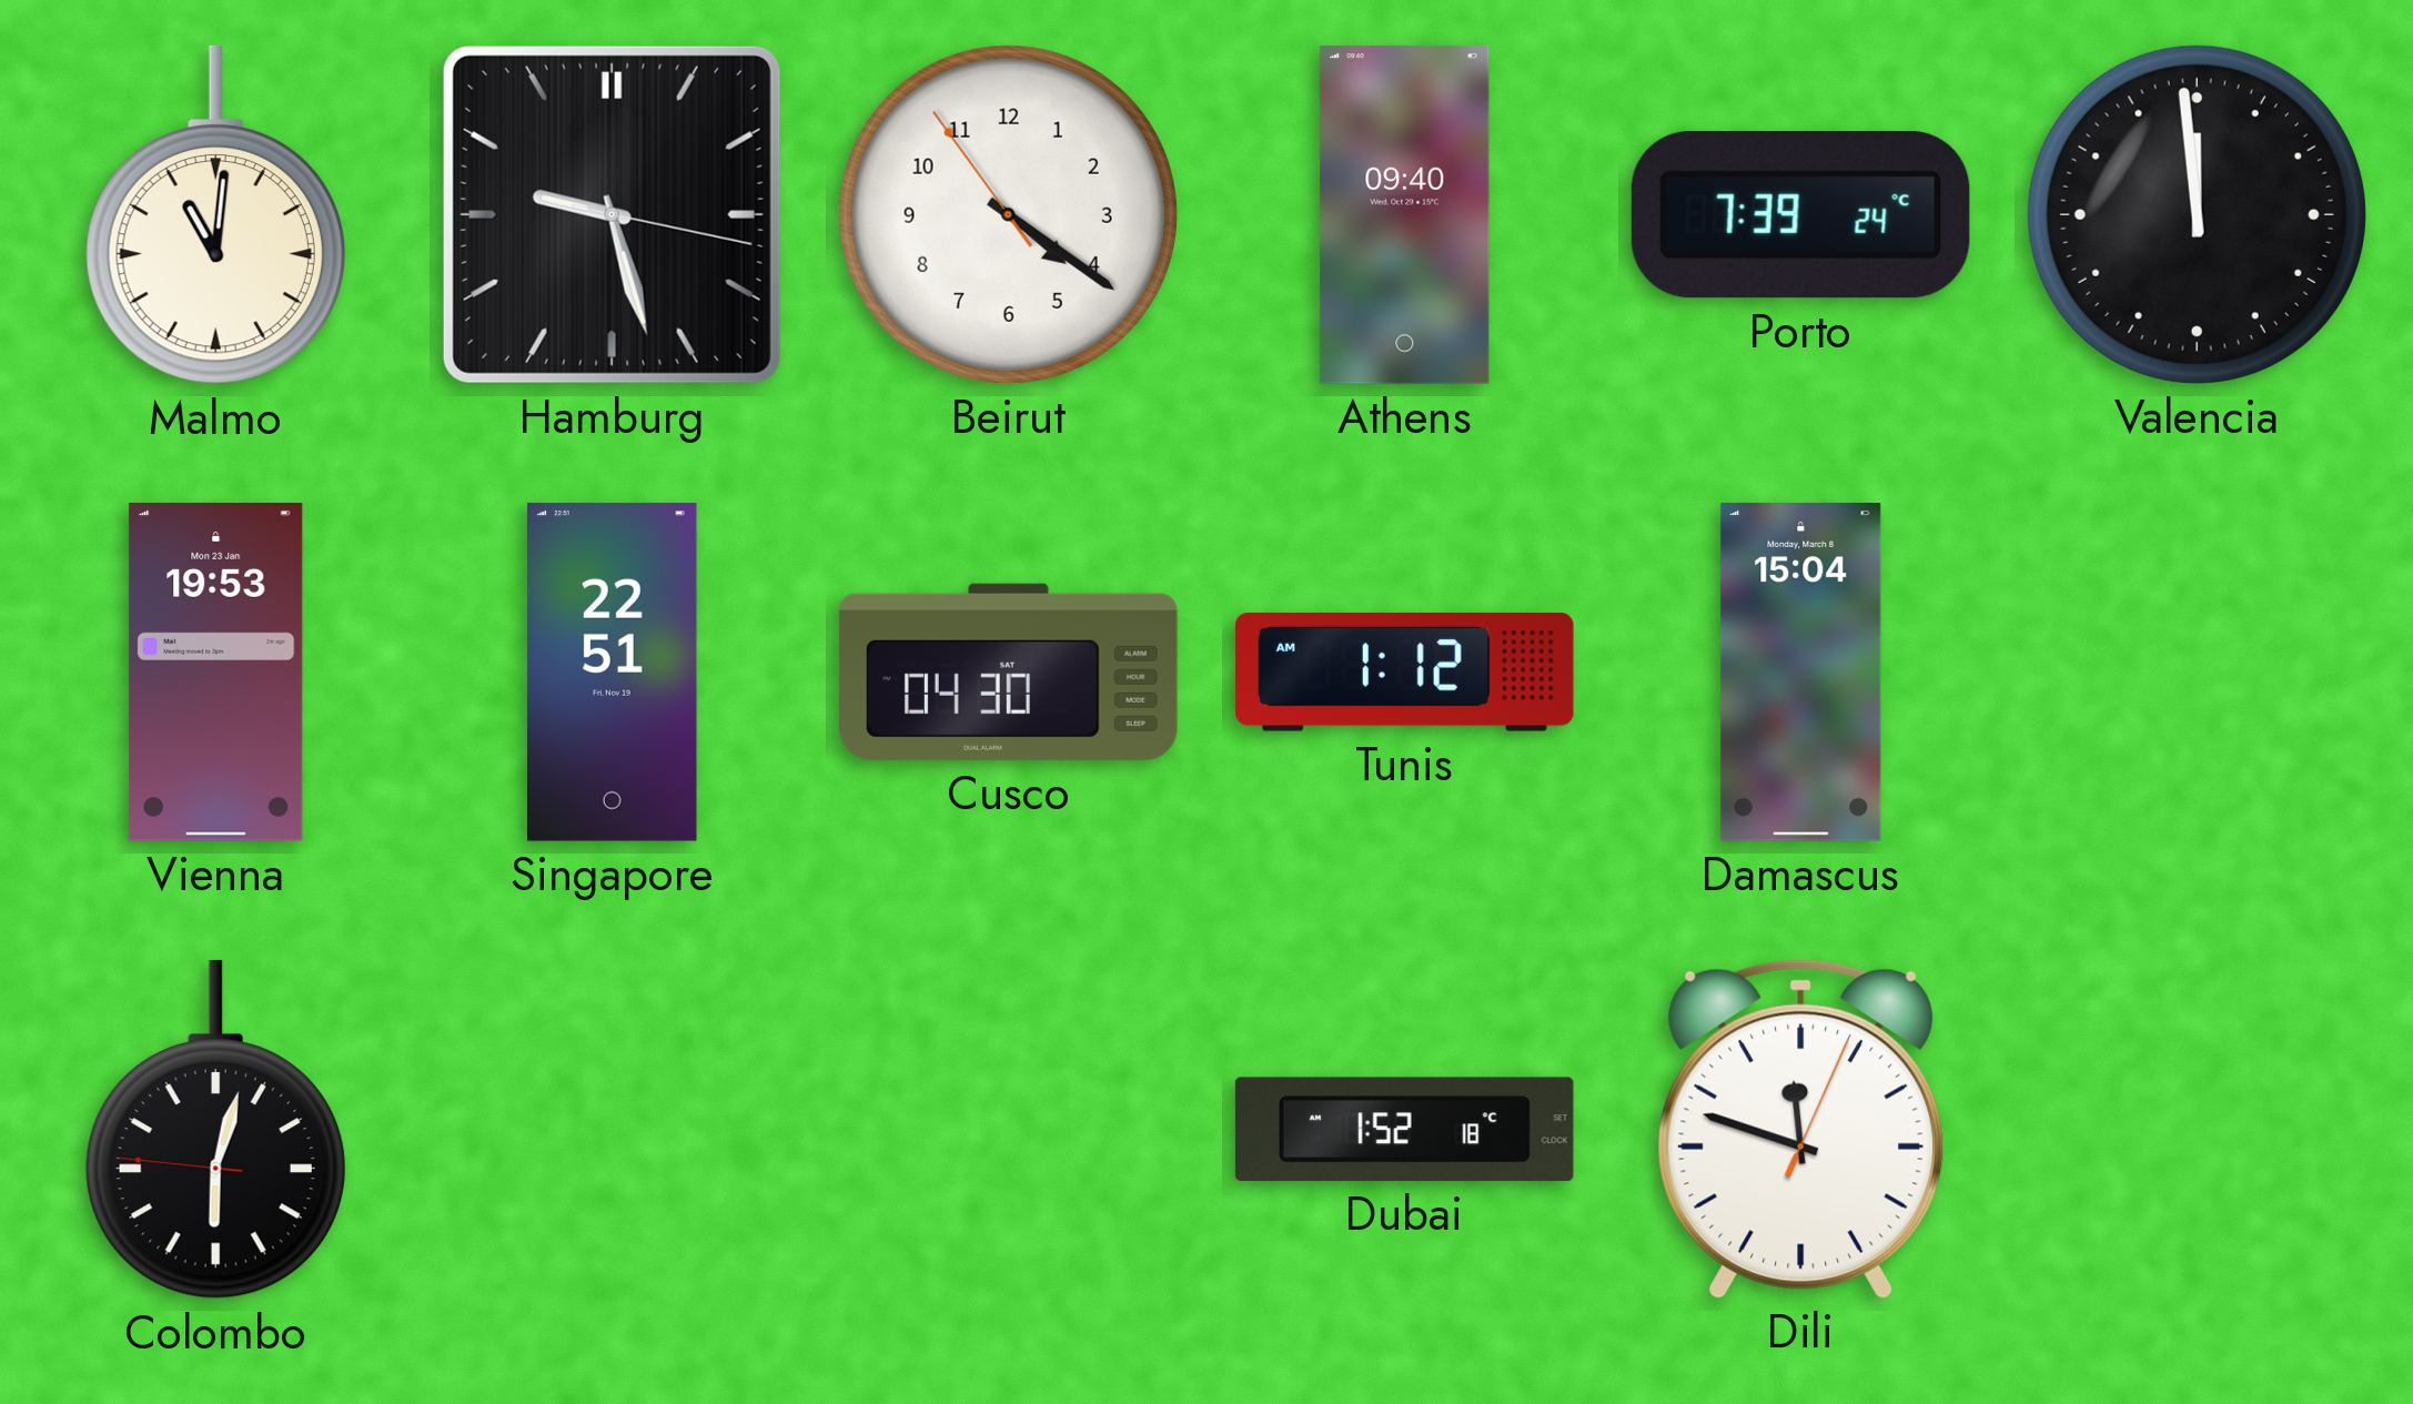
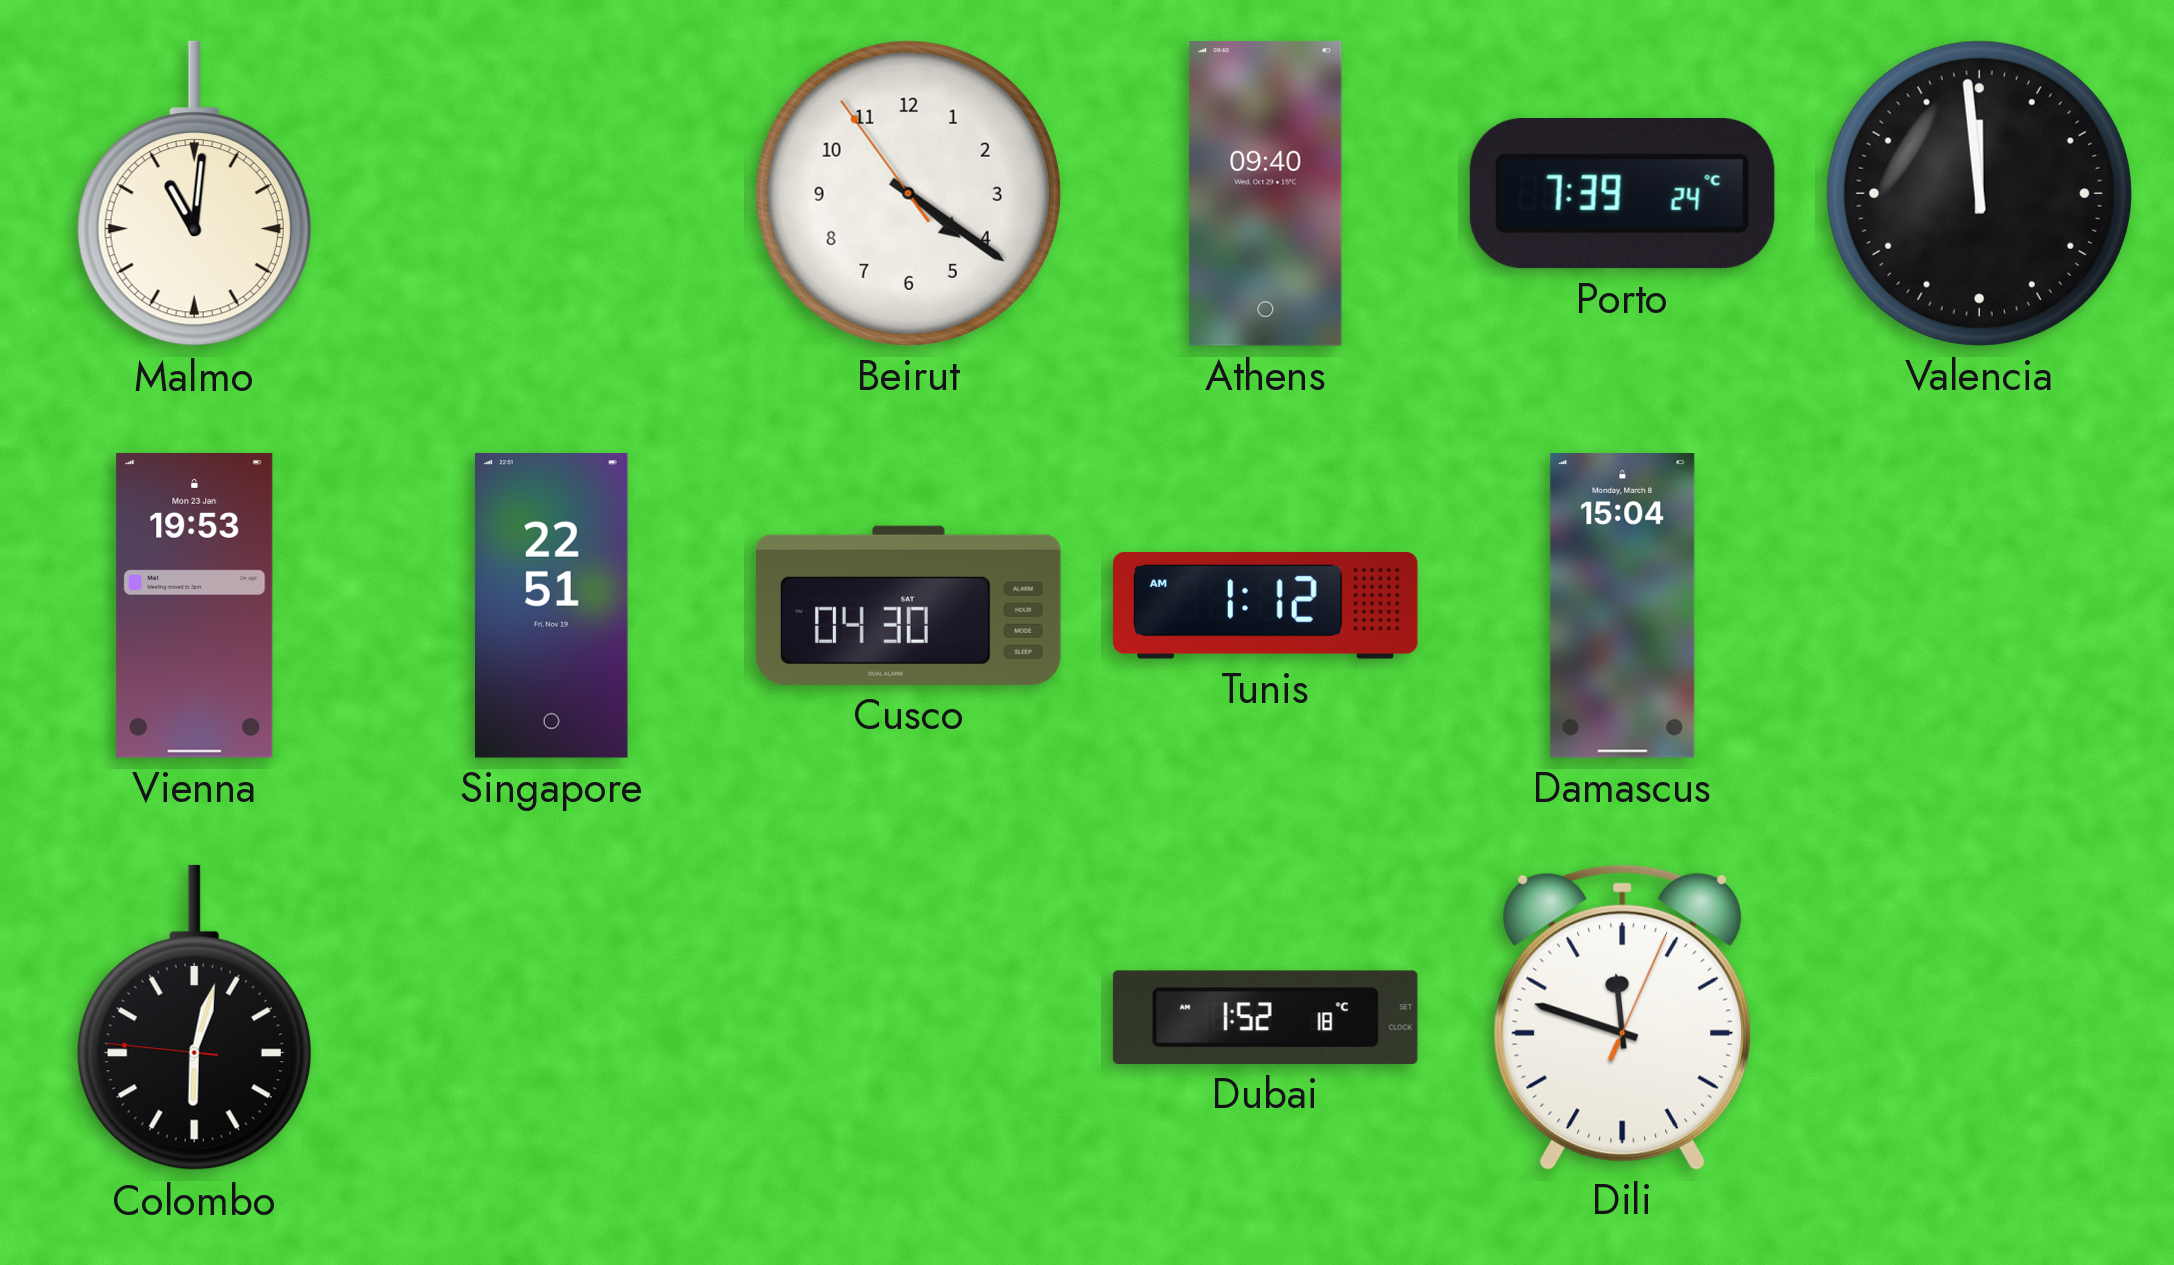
Hamburg: 9:27 -> none
